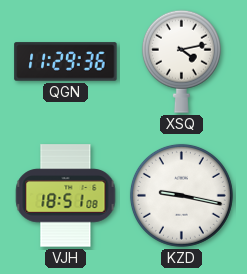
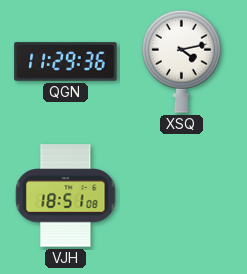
KZD: 9:17 -> none
